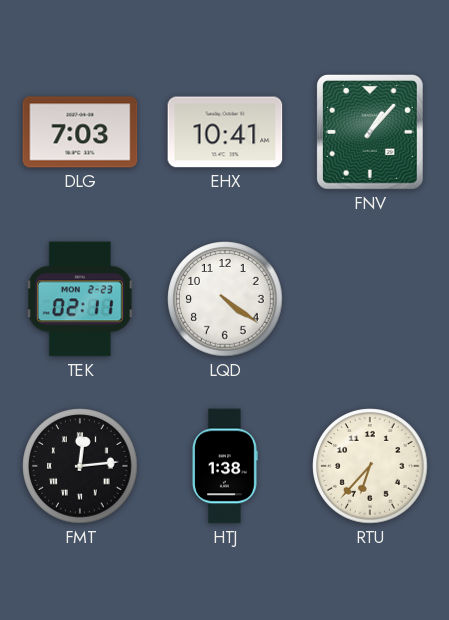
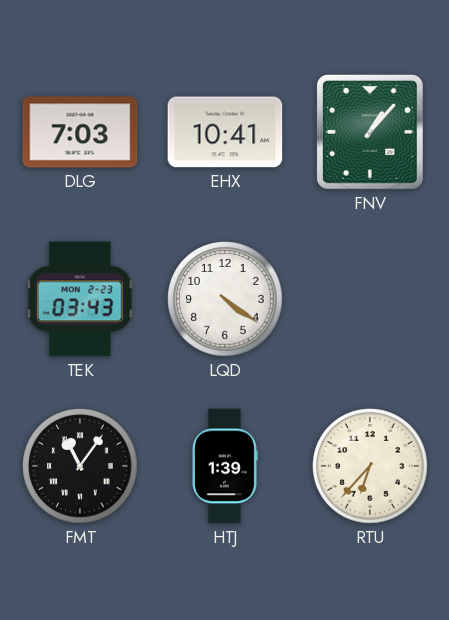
TEK: 02:11 -> 03:43
FMT: 12:14 -> 11:06
HTJ: 1:38 -> 1:39
